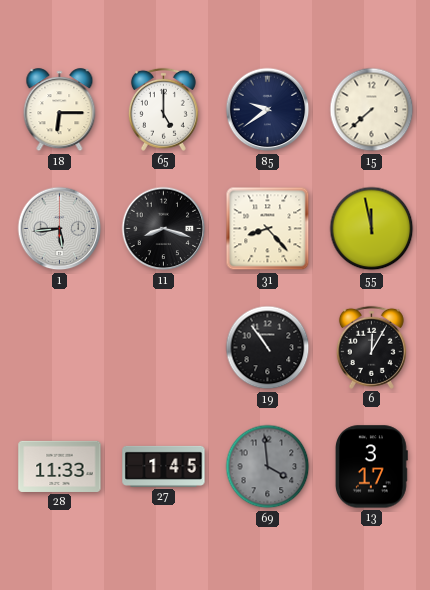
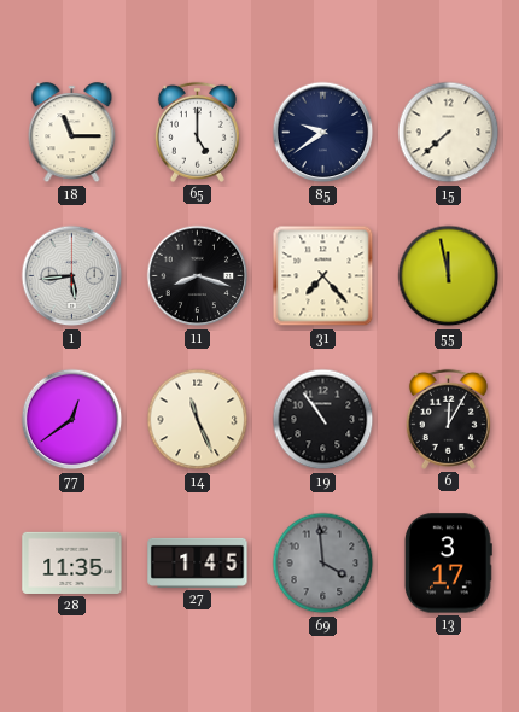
18: 6:15 -> 11:15
31: 8:23 -> 7:23
77: none -> 12:39
14: none -> 11:26
28: 11:33 -> 11:35
